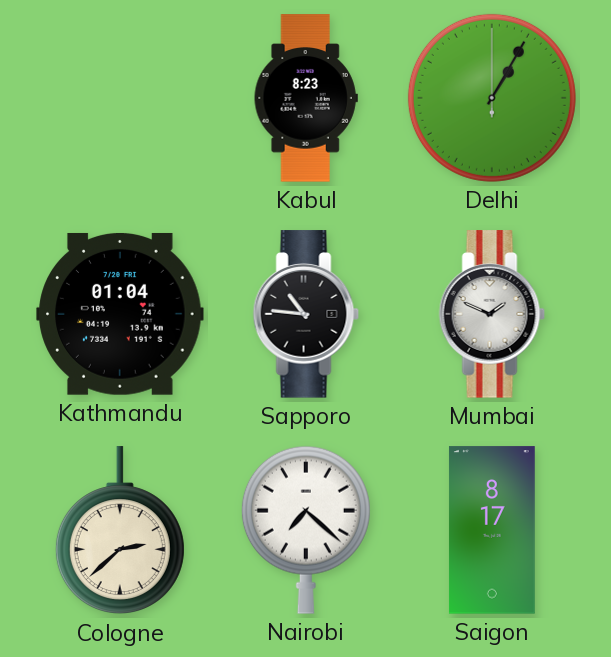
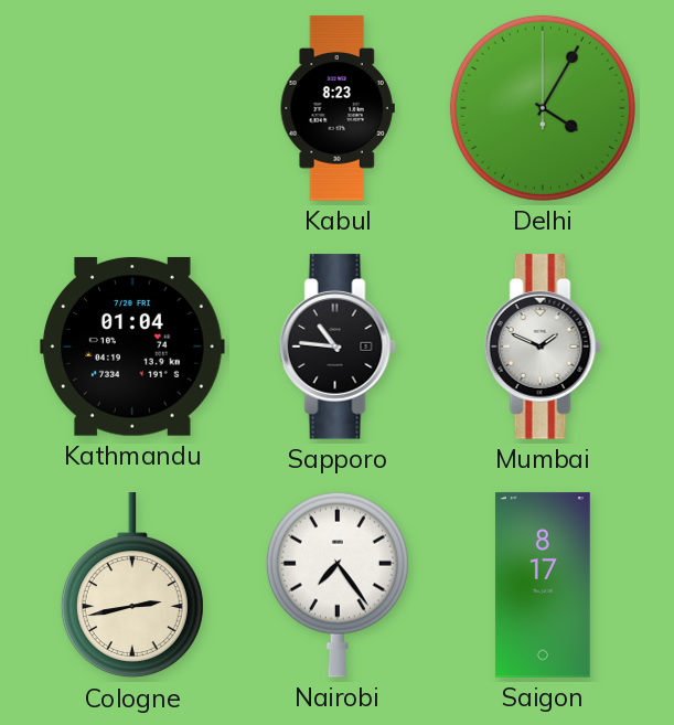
Delhi: 1:05 -> 4:05
Cologne: 2:38 -> 2:43
Nairobi: 7:22 -> 7:24
